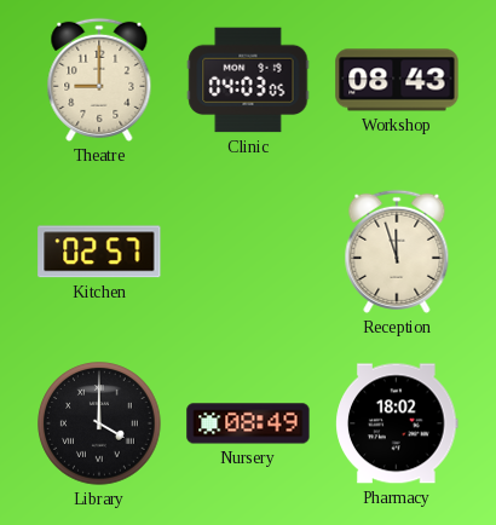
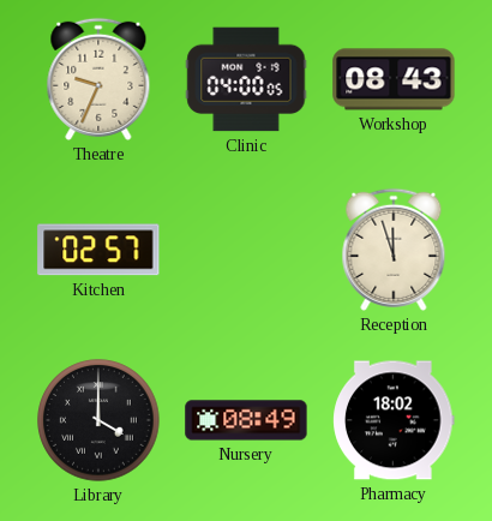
Theatre: 9:00 -> 9:34
Clinic: 04:03 -> 04:00
